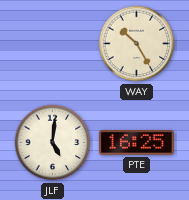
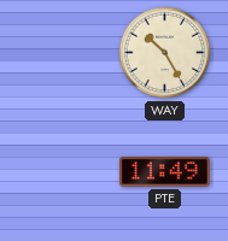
JLF: 5:01 -> none
PTE: 16:25 -> 11:49
